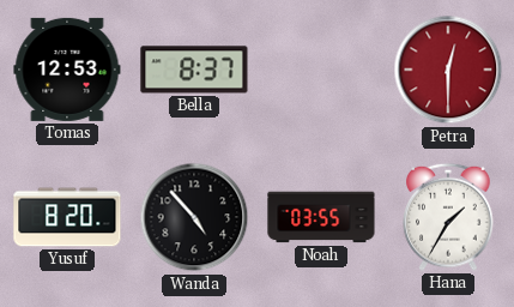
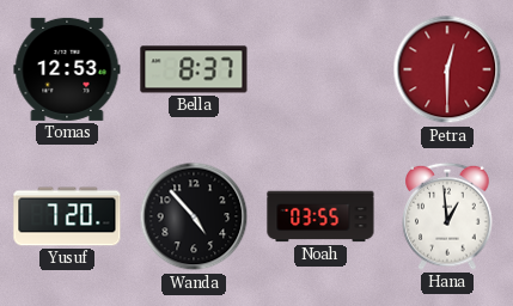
Yusuf: 8:20 -> 7:20
Hana: 1:35 -> 12:59
